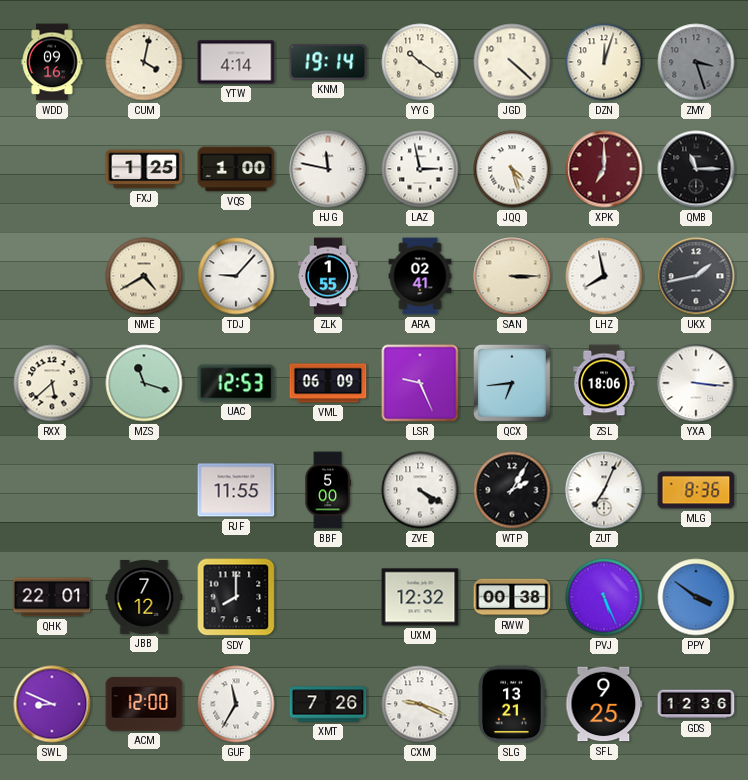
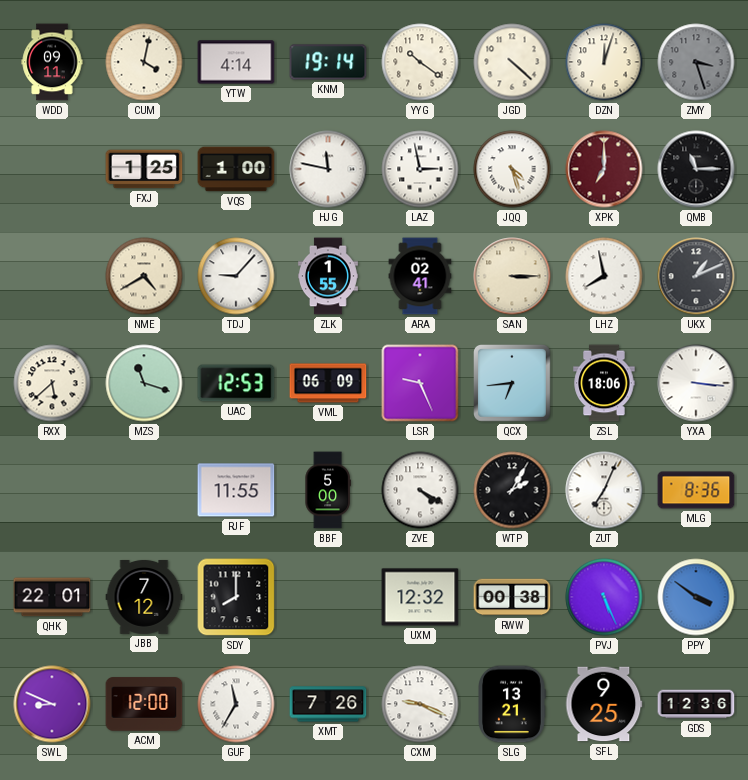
WDD: 09:16 -> 09:11
UKX: 1:43 -> 1:11
